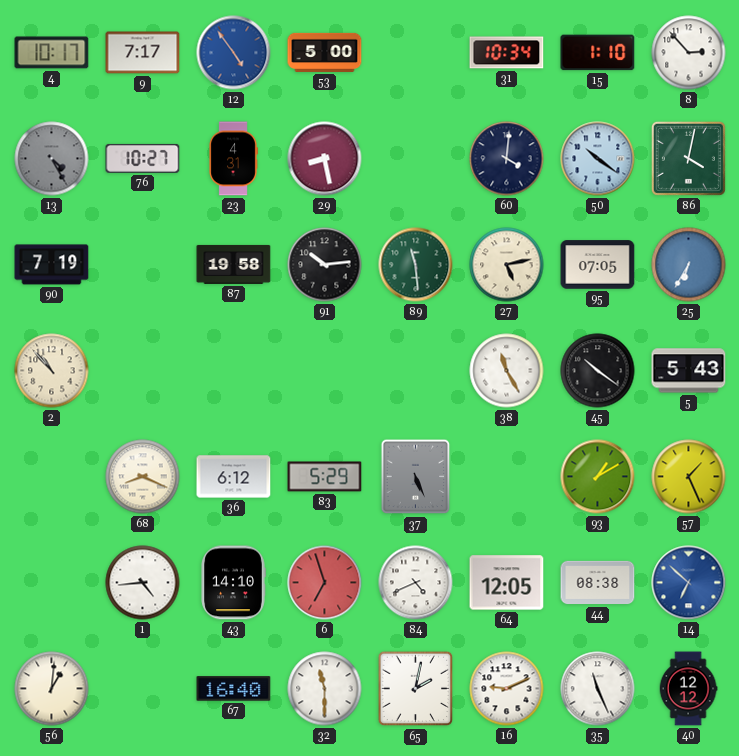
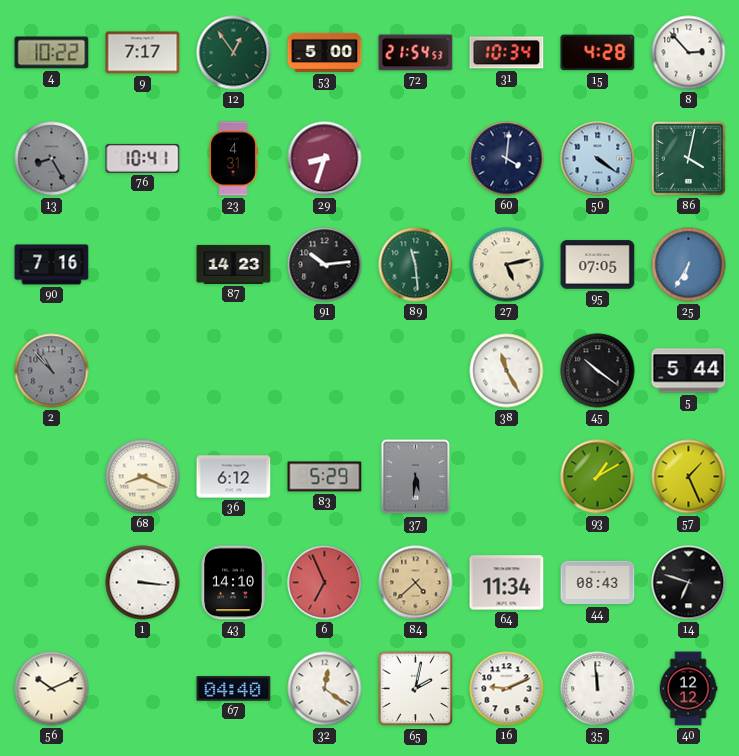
4: 10:17 -> 10:22
12: 4:54 -> 12:54
12 dial: blue -> green
72: none -> 21:54
15: 1:10 -> 4:28
13: 4:25 -> 8:25
76: 10:27 -> 10:41
29: 8:28 -> 8:33
50: 10:21 -> 4:21
90: 7:19 -> 7:16
87: 19:58 -> 14:23
2 dial: cream -> grey
5: 5:43 -> 5:44
37: 5:26 -> 5:31
1: 4:44 -> 3:16
6: 6:57 -> 6:56
84: 4:41 -> 4:38
84 dial: white -> champagne
64: 12:05 -> 11:34
44: 08:38 -> 08:43
14: 6:52 -> 6:48
14 dial: blue -> black
56: 1:01 -> 10:11
67: 16:40 -> 04:40
32: 11:30 -> 12:21
35: 11:26 -> 11:59
